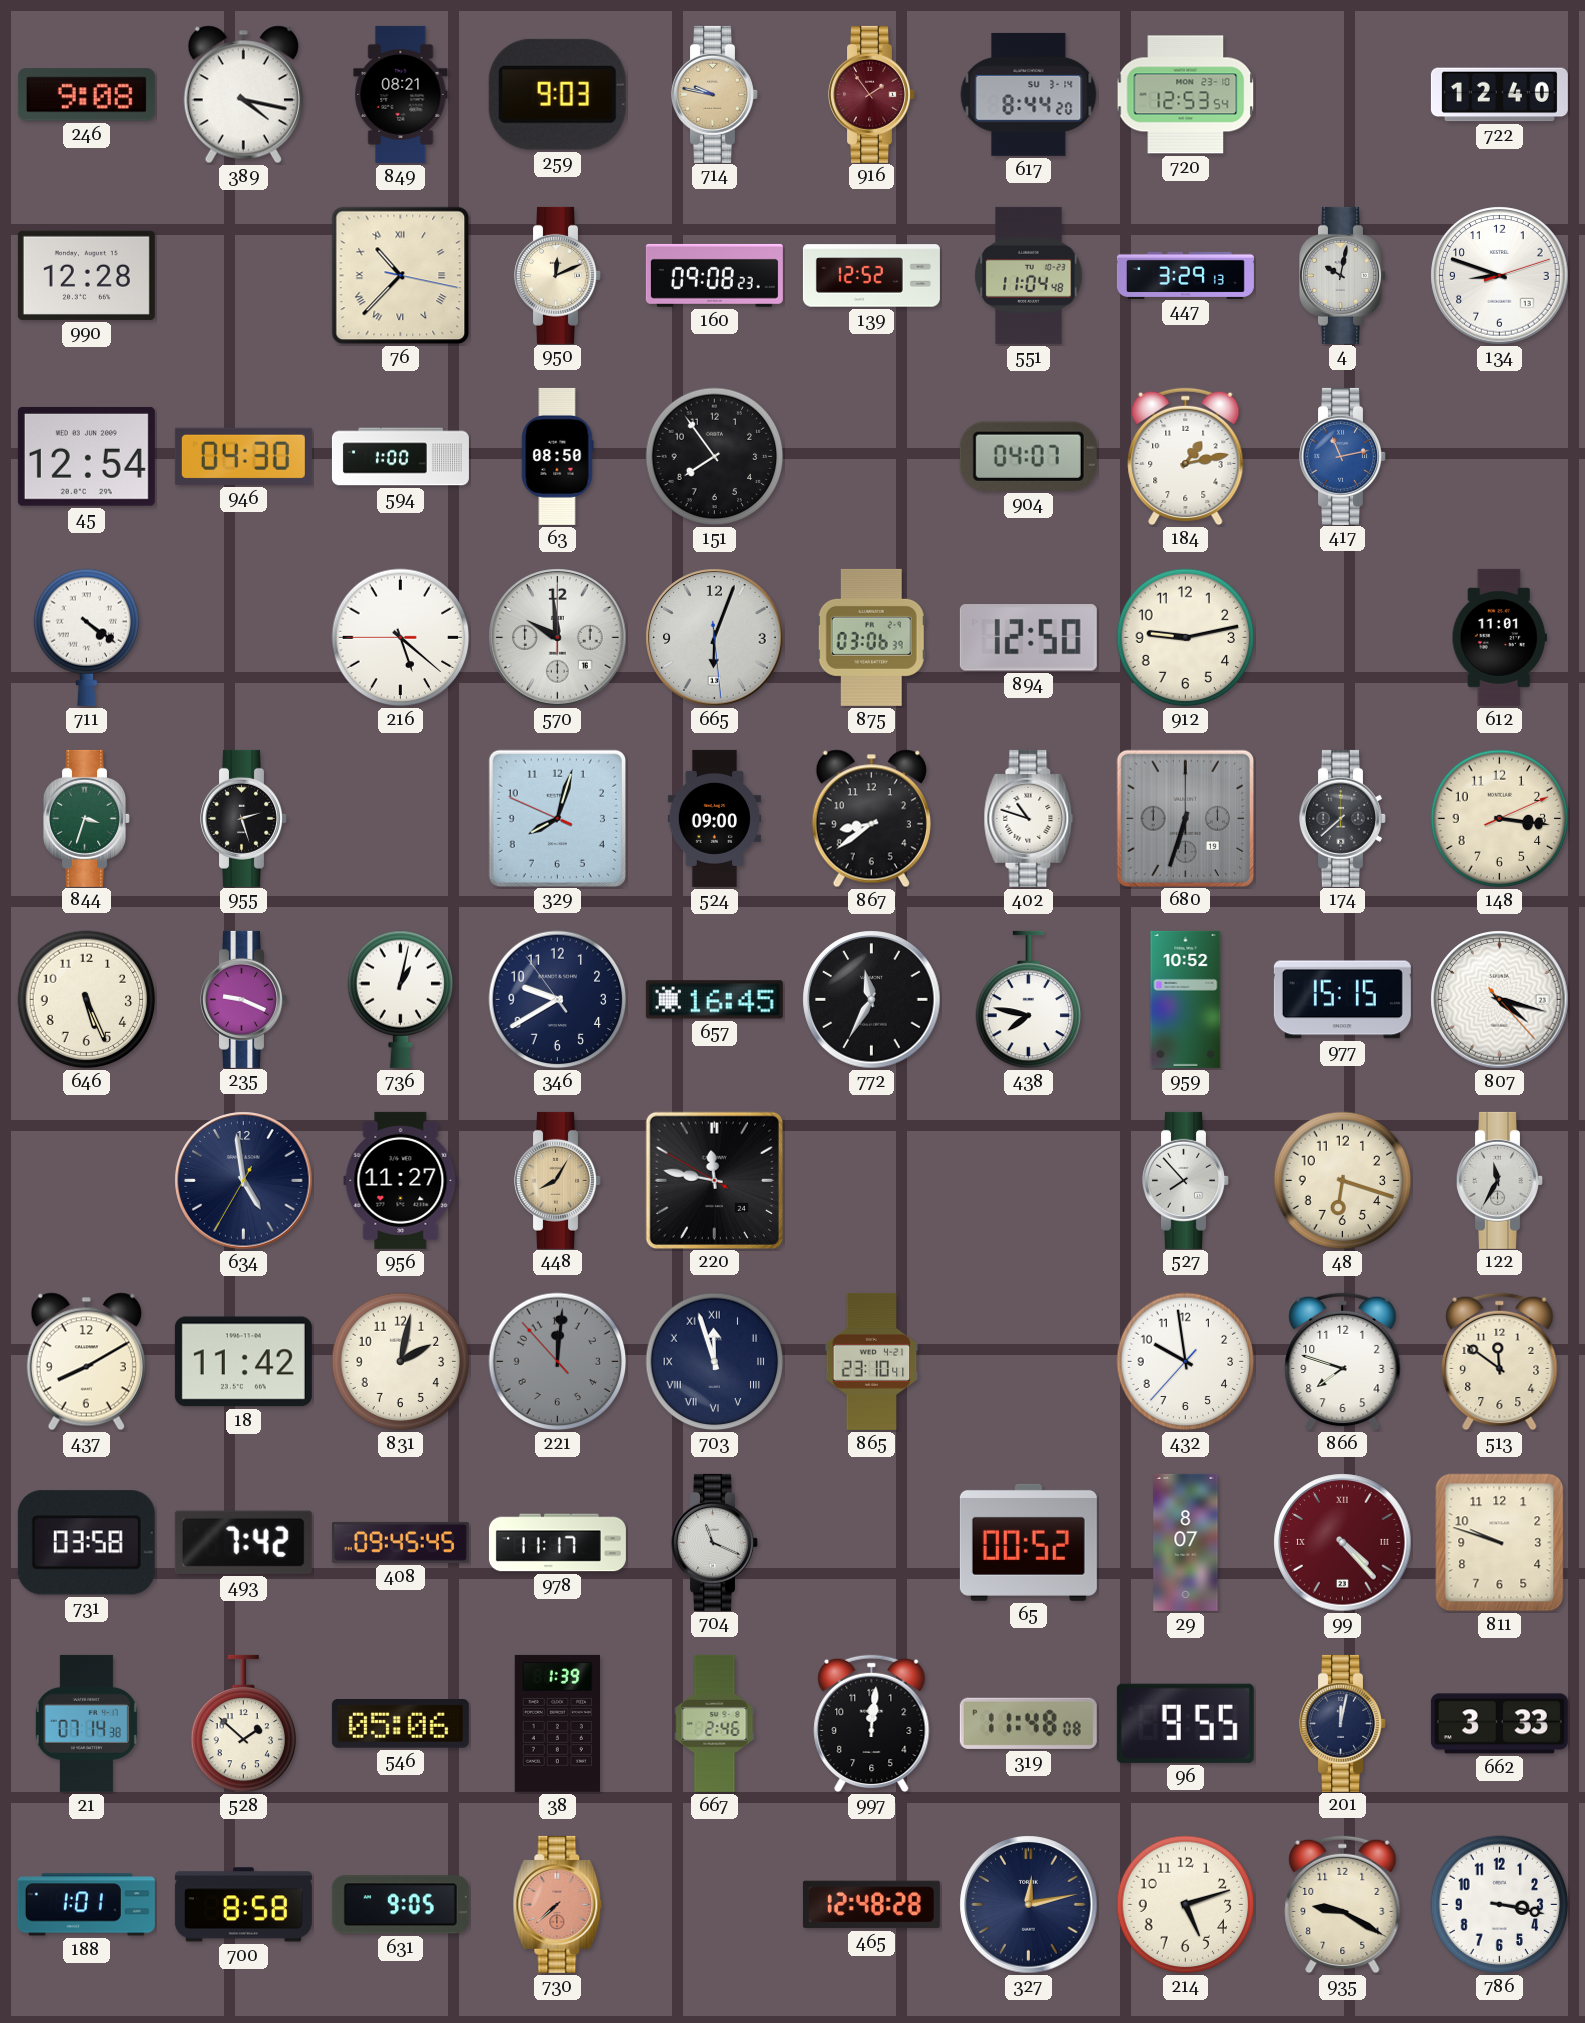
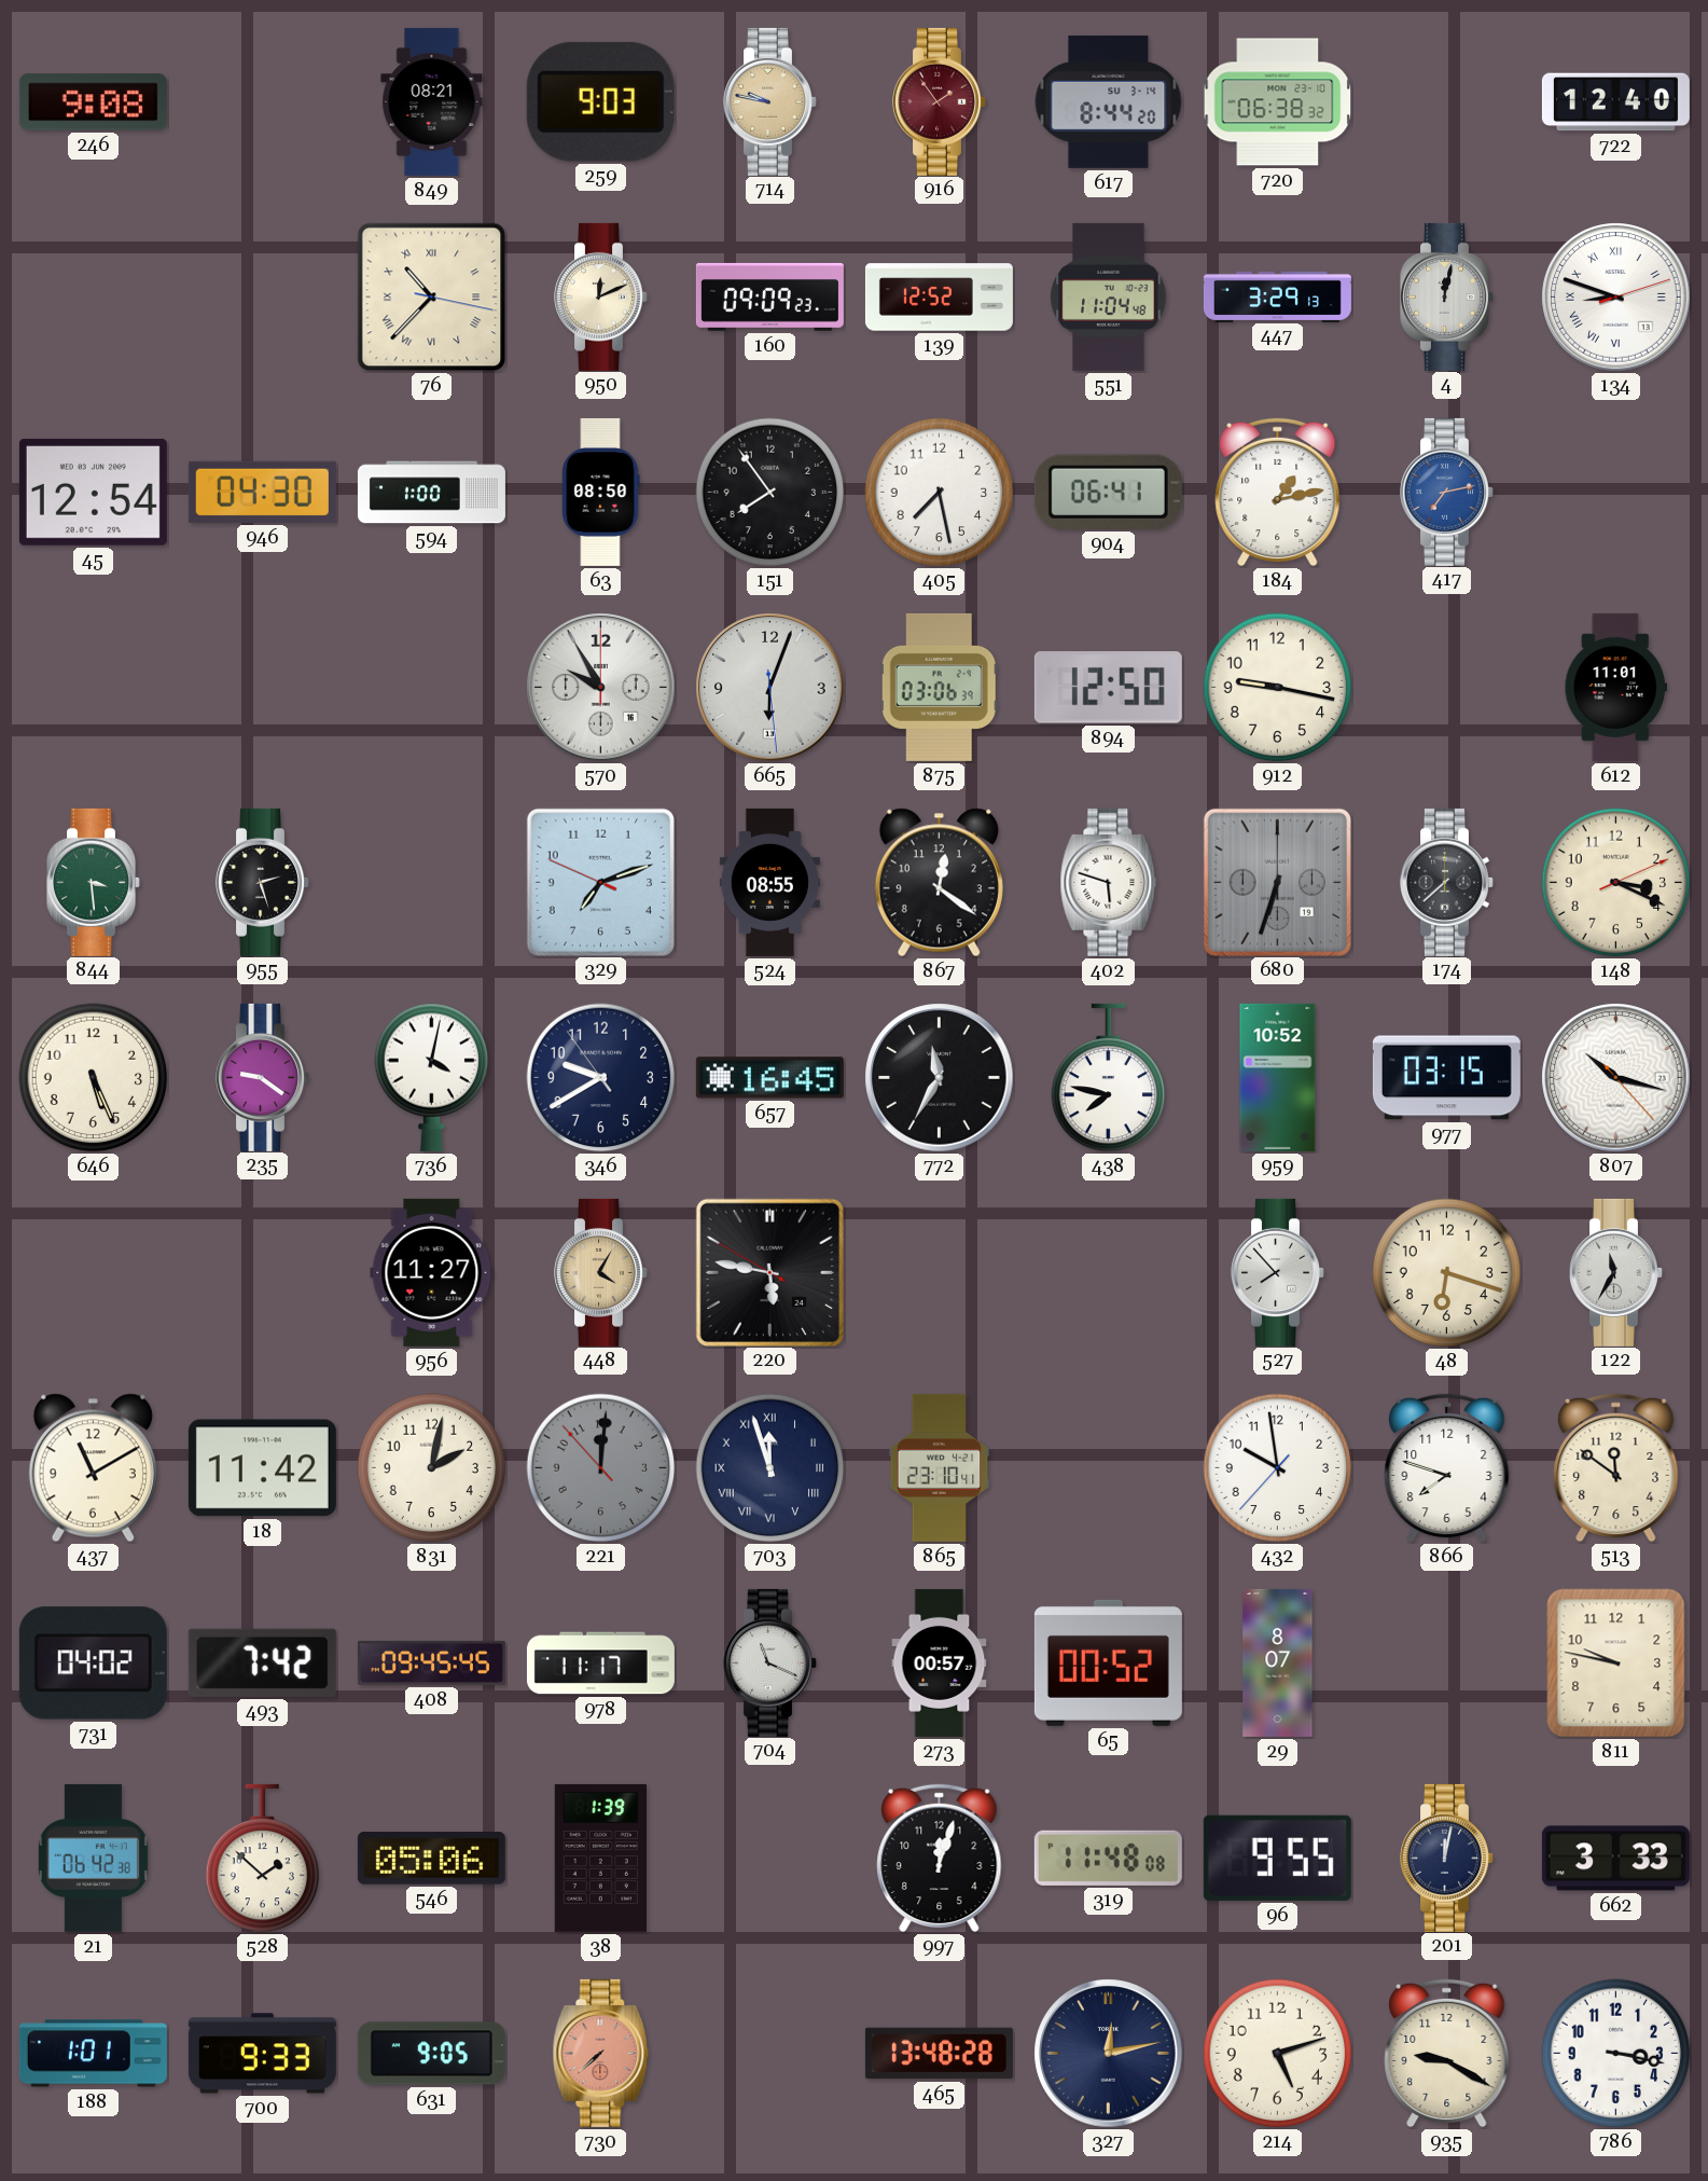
389: 4:17 -> none
720: 12:53 -> 06:38
990: 12:28 -> none
160: 09:08 -> 09:09
4: 10:02 -> 12:02
134 numerals: Arabic -> Roman
405: none -> 7:28
904: 04:07 -> 06:41
417: 11:13 -> 7:13
711: 4:21 -> none
216: 5:21 -> none
570: 9:59 -> 9:55
912: 9:13 -> 9:17
844: 3:33 -> 3:29
329: 8:02 -> 7:11
524: 09:00 -> 08:55
867: 8:39 -> 12:21
402: 10:48 -> 5:48
148: 3:16 -> 3:19
235: 9:19 -> 9:21
736: 1:02 -> 4:02
977: 15:15 -> 03:15
807: 4:17 -> 10:17
634: 4:58 -> none
448: 8:05 -> 4:05
220: 11:46 -> 5:46
437: 8:10 -> 11:10
731: 03:58 -> 04:02
273: none -> 00:57
99: 4:23 -> none
811: 9:48 -> 9:47
21: 07:14 -> 06:42
667: 2:46 -> none
997: 12:01 -> 12:03
700: 8:58 -> 9:33
465: 12:48 -> 13:48
